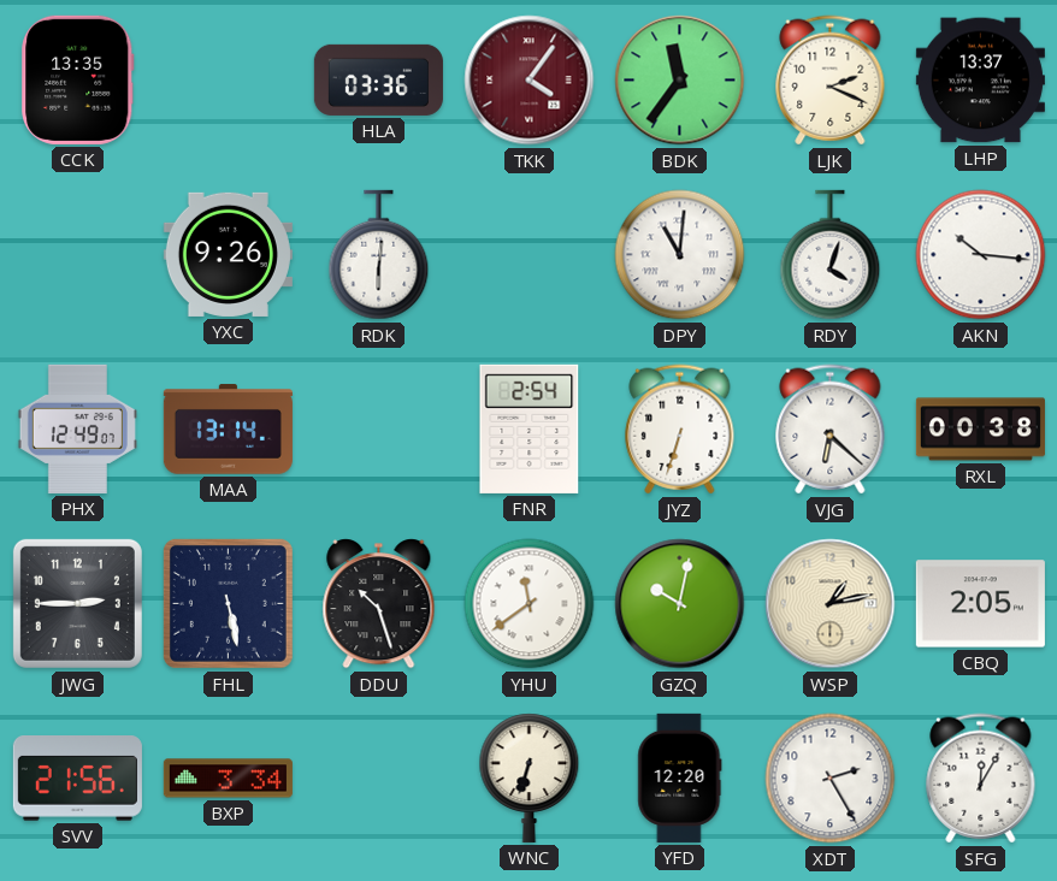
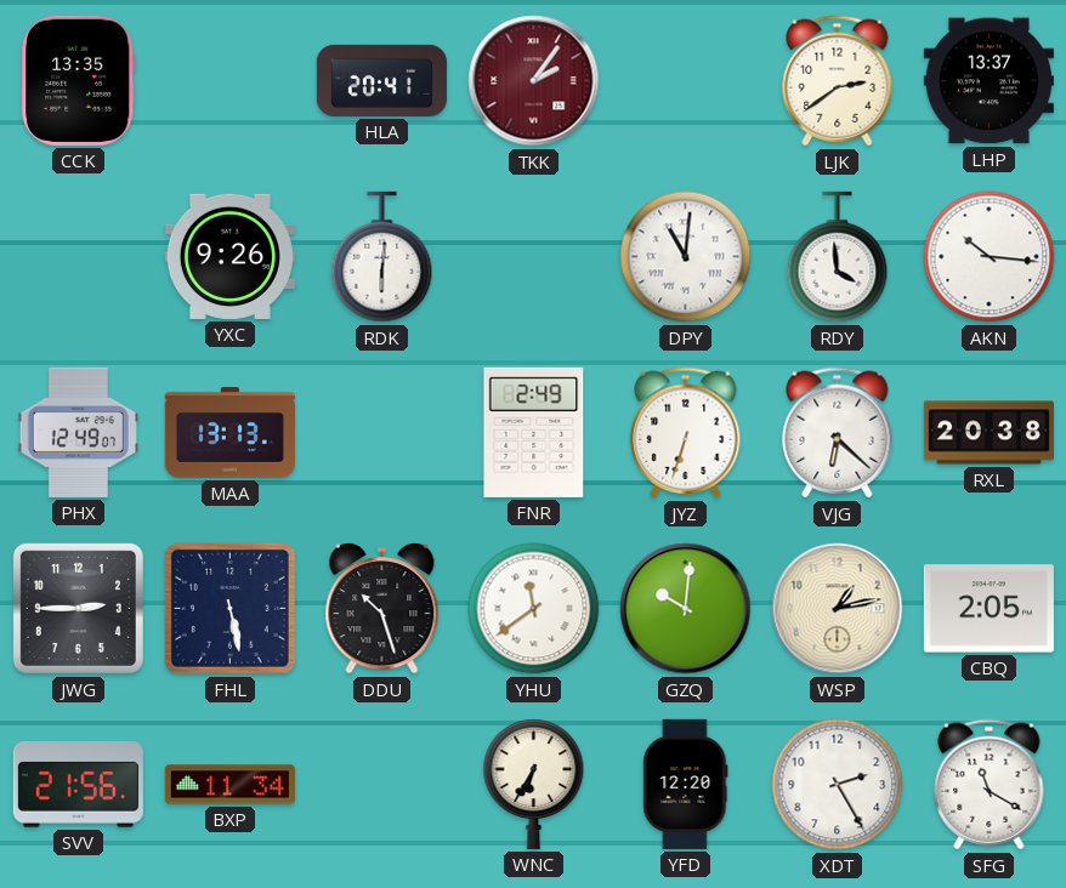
HLA: 03:36 -> 20:41
TKK: 4:06 -> 2:06
BDK: 11:36 -> none
LJK: 2:19 -> 2:39
RDY: 4:03 -> 3:59
MAA: 13:14 -> 13:13
FNR: 2:54 -> 2:49
RXL: 00:38 -> 20:38
GZQ: 10:02 -> 10:01
BXP: 3:34 -> 11:34
WNC: 6:33 -> 6:35
SFG: 12:05 -> 11:20
